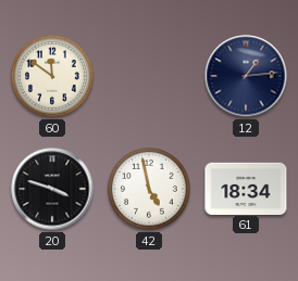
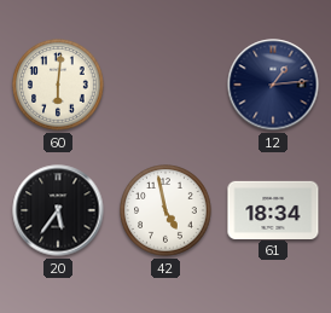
60: 11:51 -> 6:01
20: 3:48 -> 5:36
